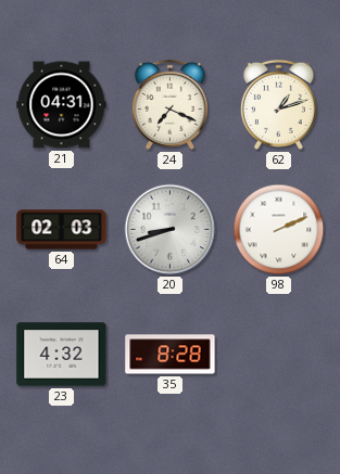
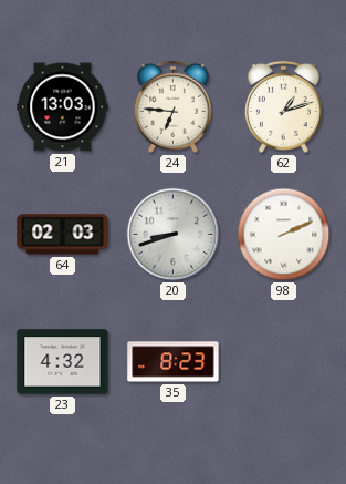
21: 04:31 -> 13:03
24: 7:19 -> 6:46
35: 8:28 -> 8:23
